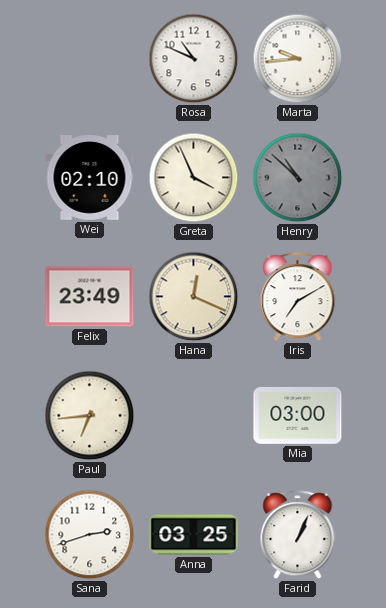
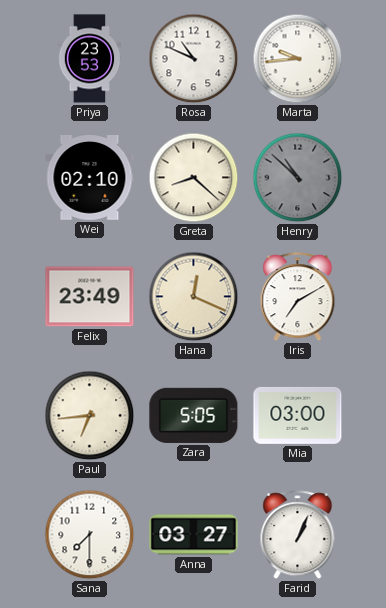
Priya: none -> 23:53
Greta: 3:56 -> 8:22
Zara: none -> 5:05
Sana: 2:42 -> 7:30
Anna: 03:25 -> 03:27
